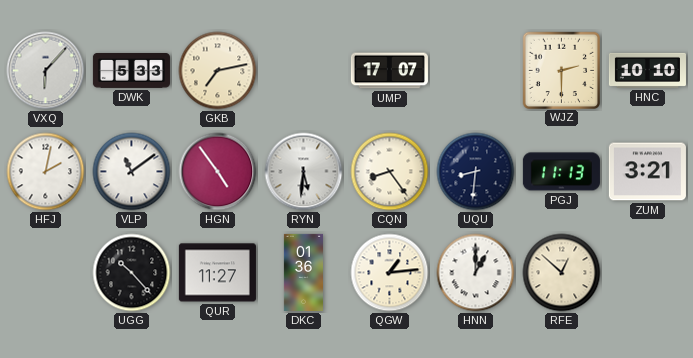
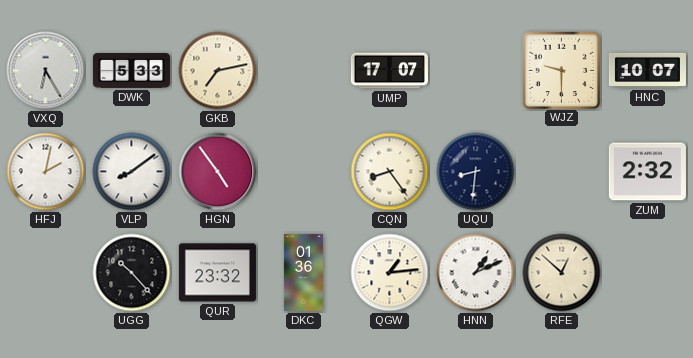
VXQ: 6:07 -> 6:25
WJZ: 2:30 -> 9:30
HNC: 10:10 -> 10:07
VLP: 11:09 -> 8:09
RYN: 5:31 -> none
PGJ: 11:13 -> none
ZUM: 3:21 -> 2:32
QUR: 11:27 -> 23:32
HNN: 1:00 -> 1:11
